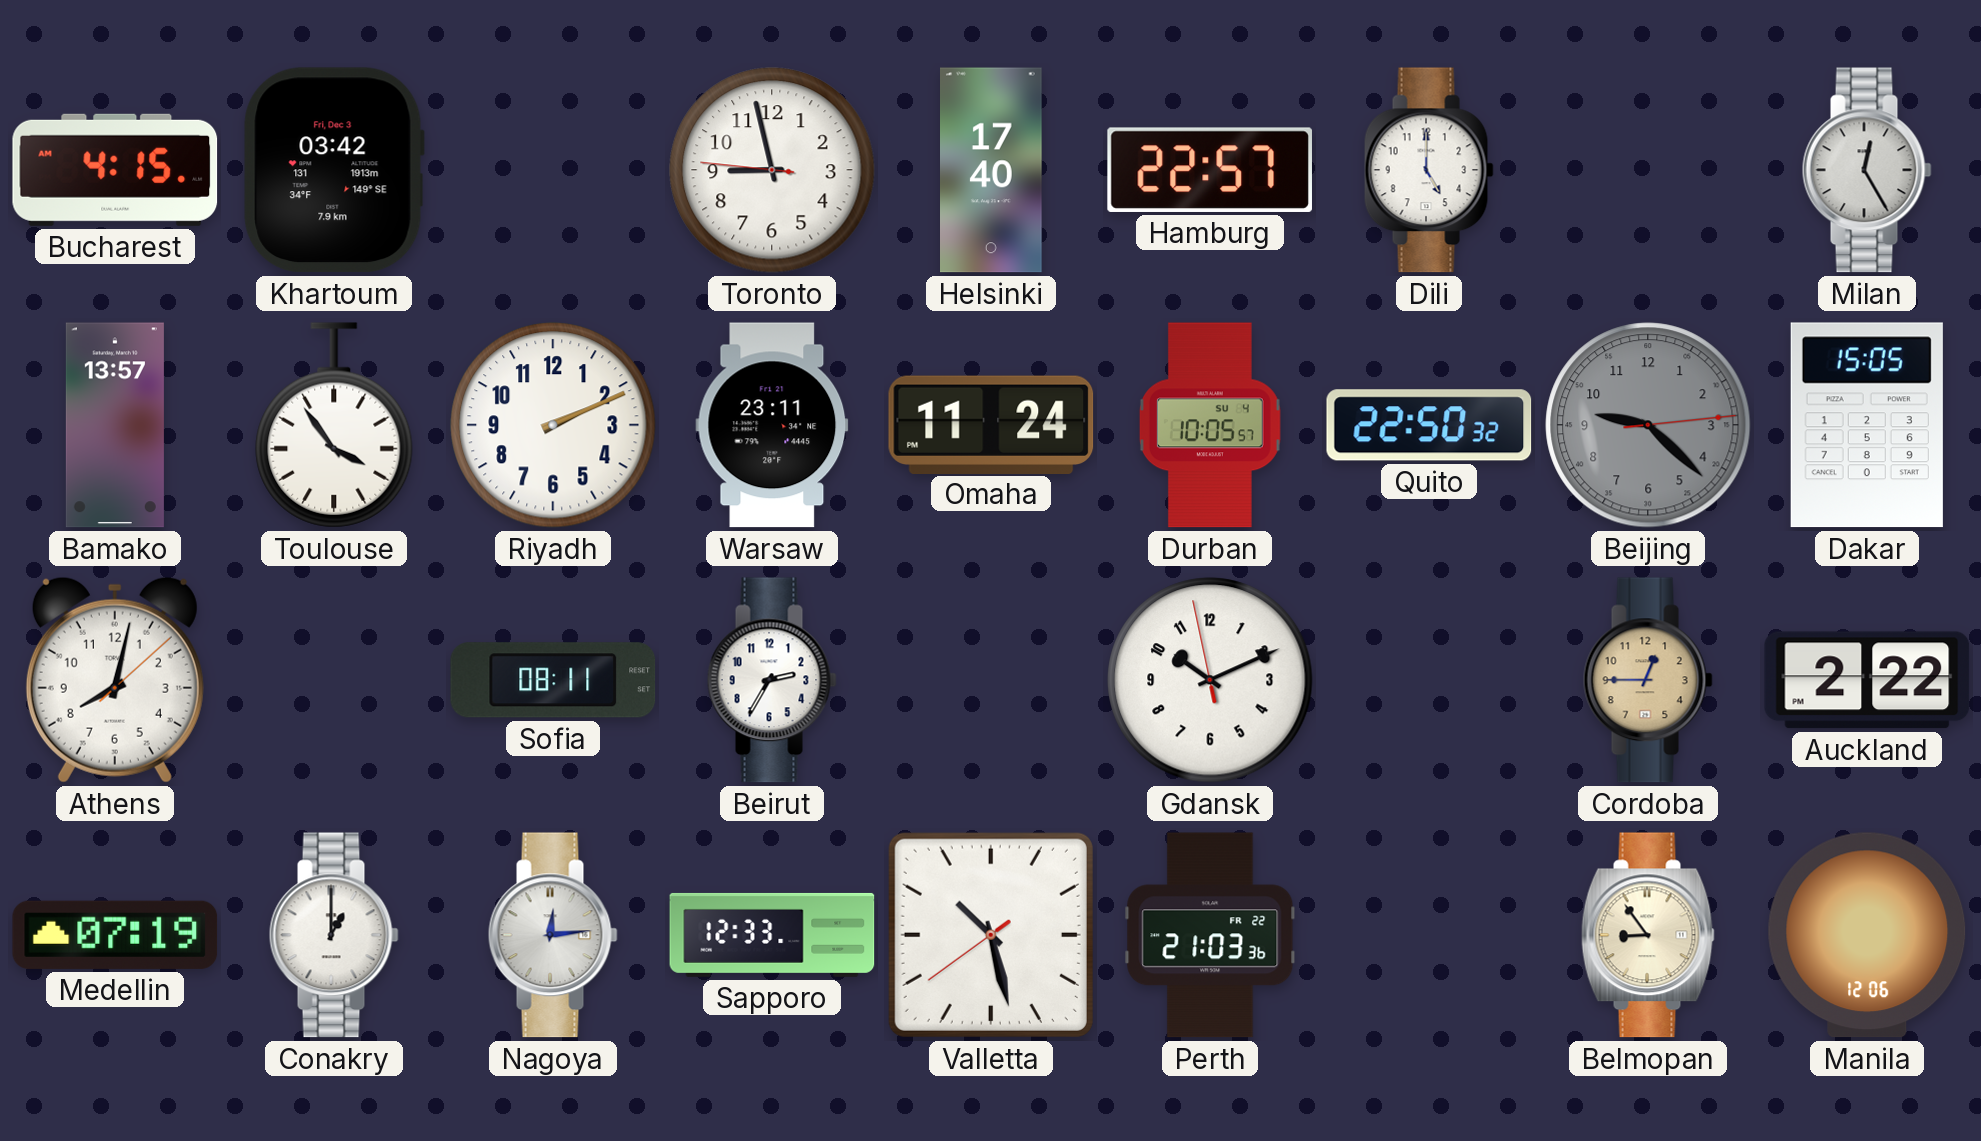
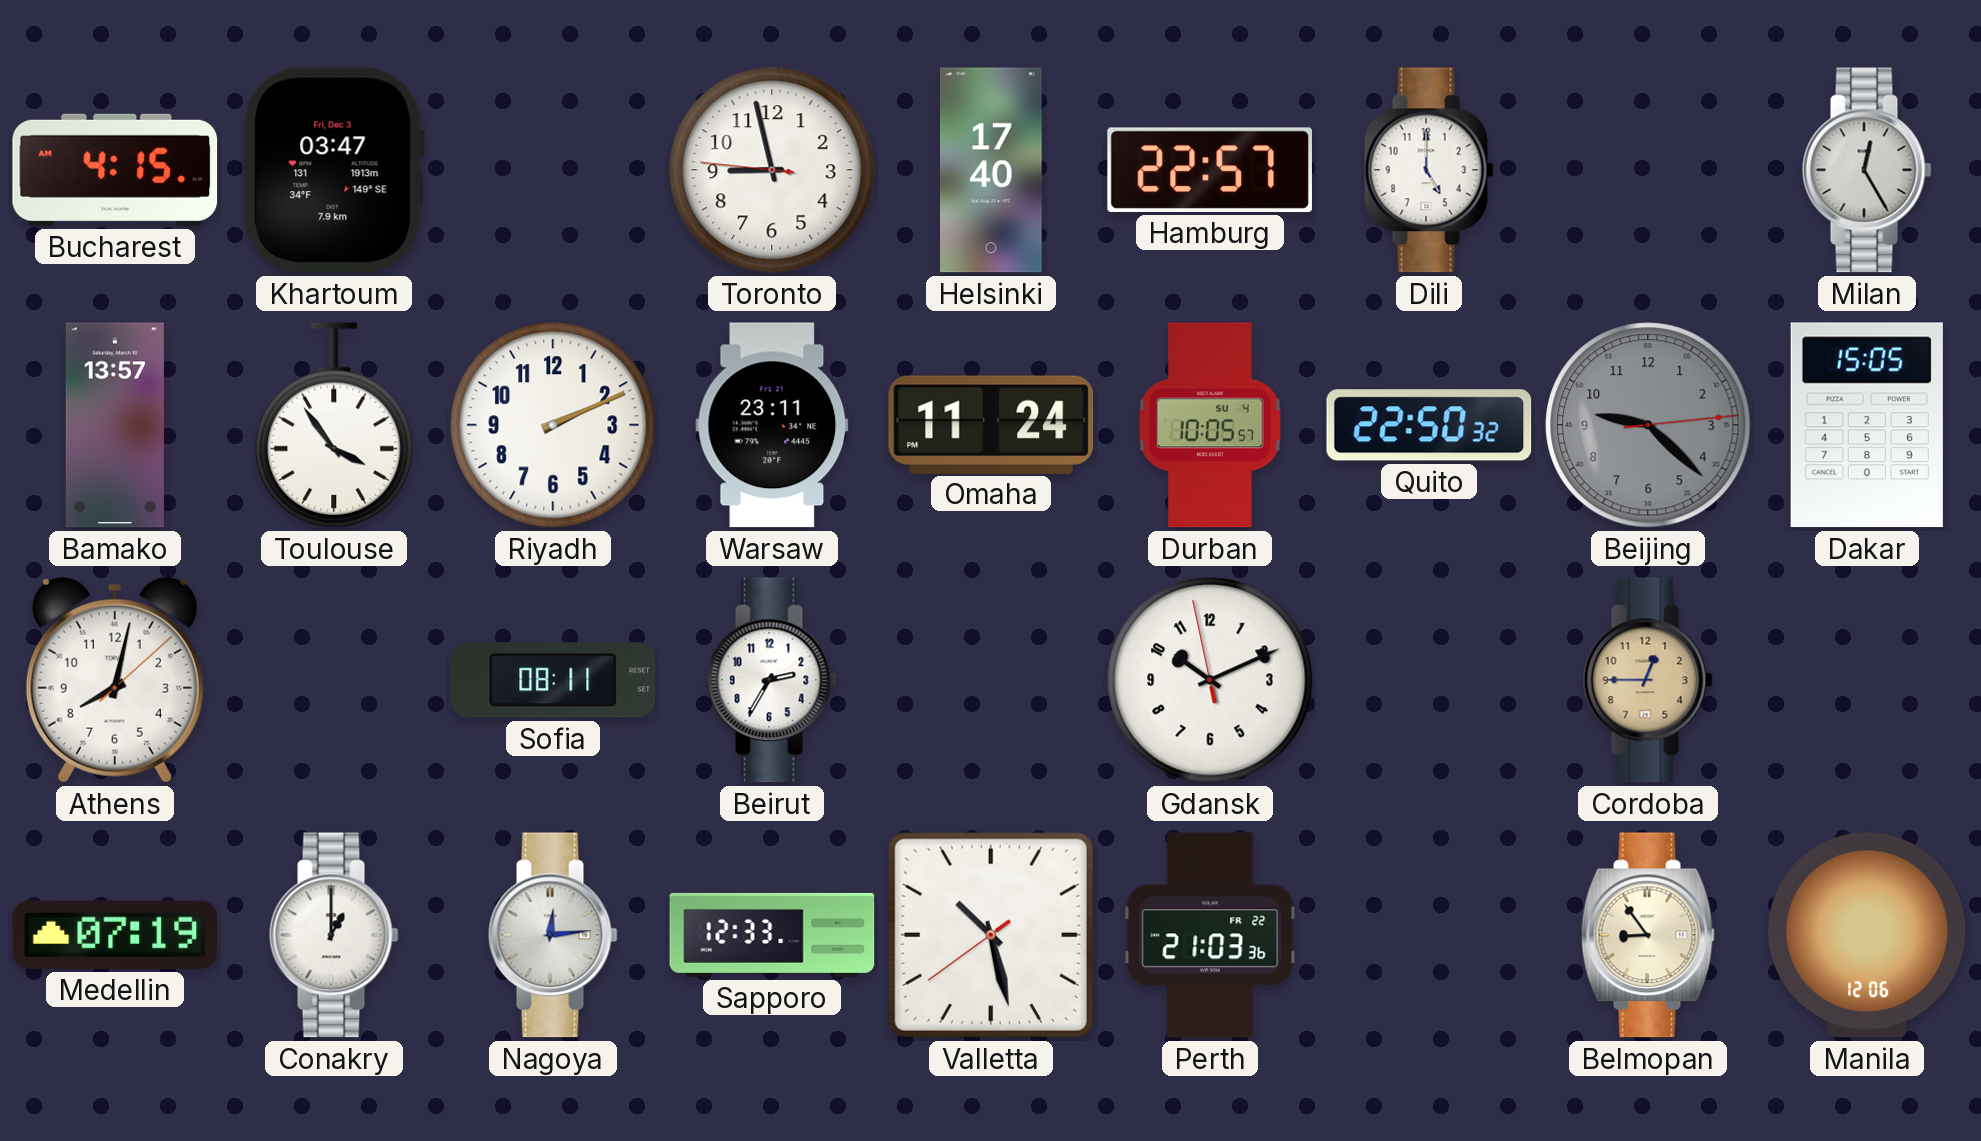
Khartoum: 03:42 -> 03:47
Auckland: 2:22 -> none
